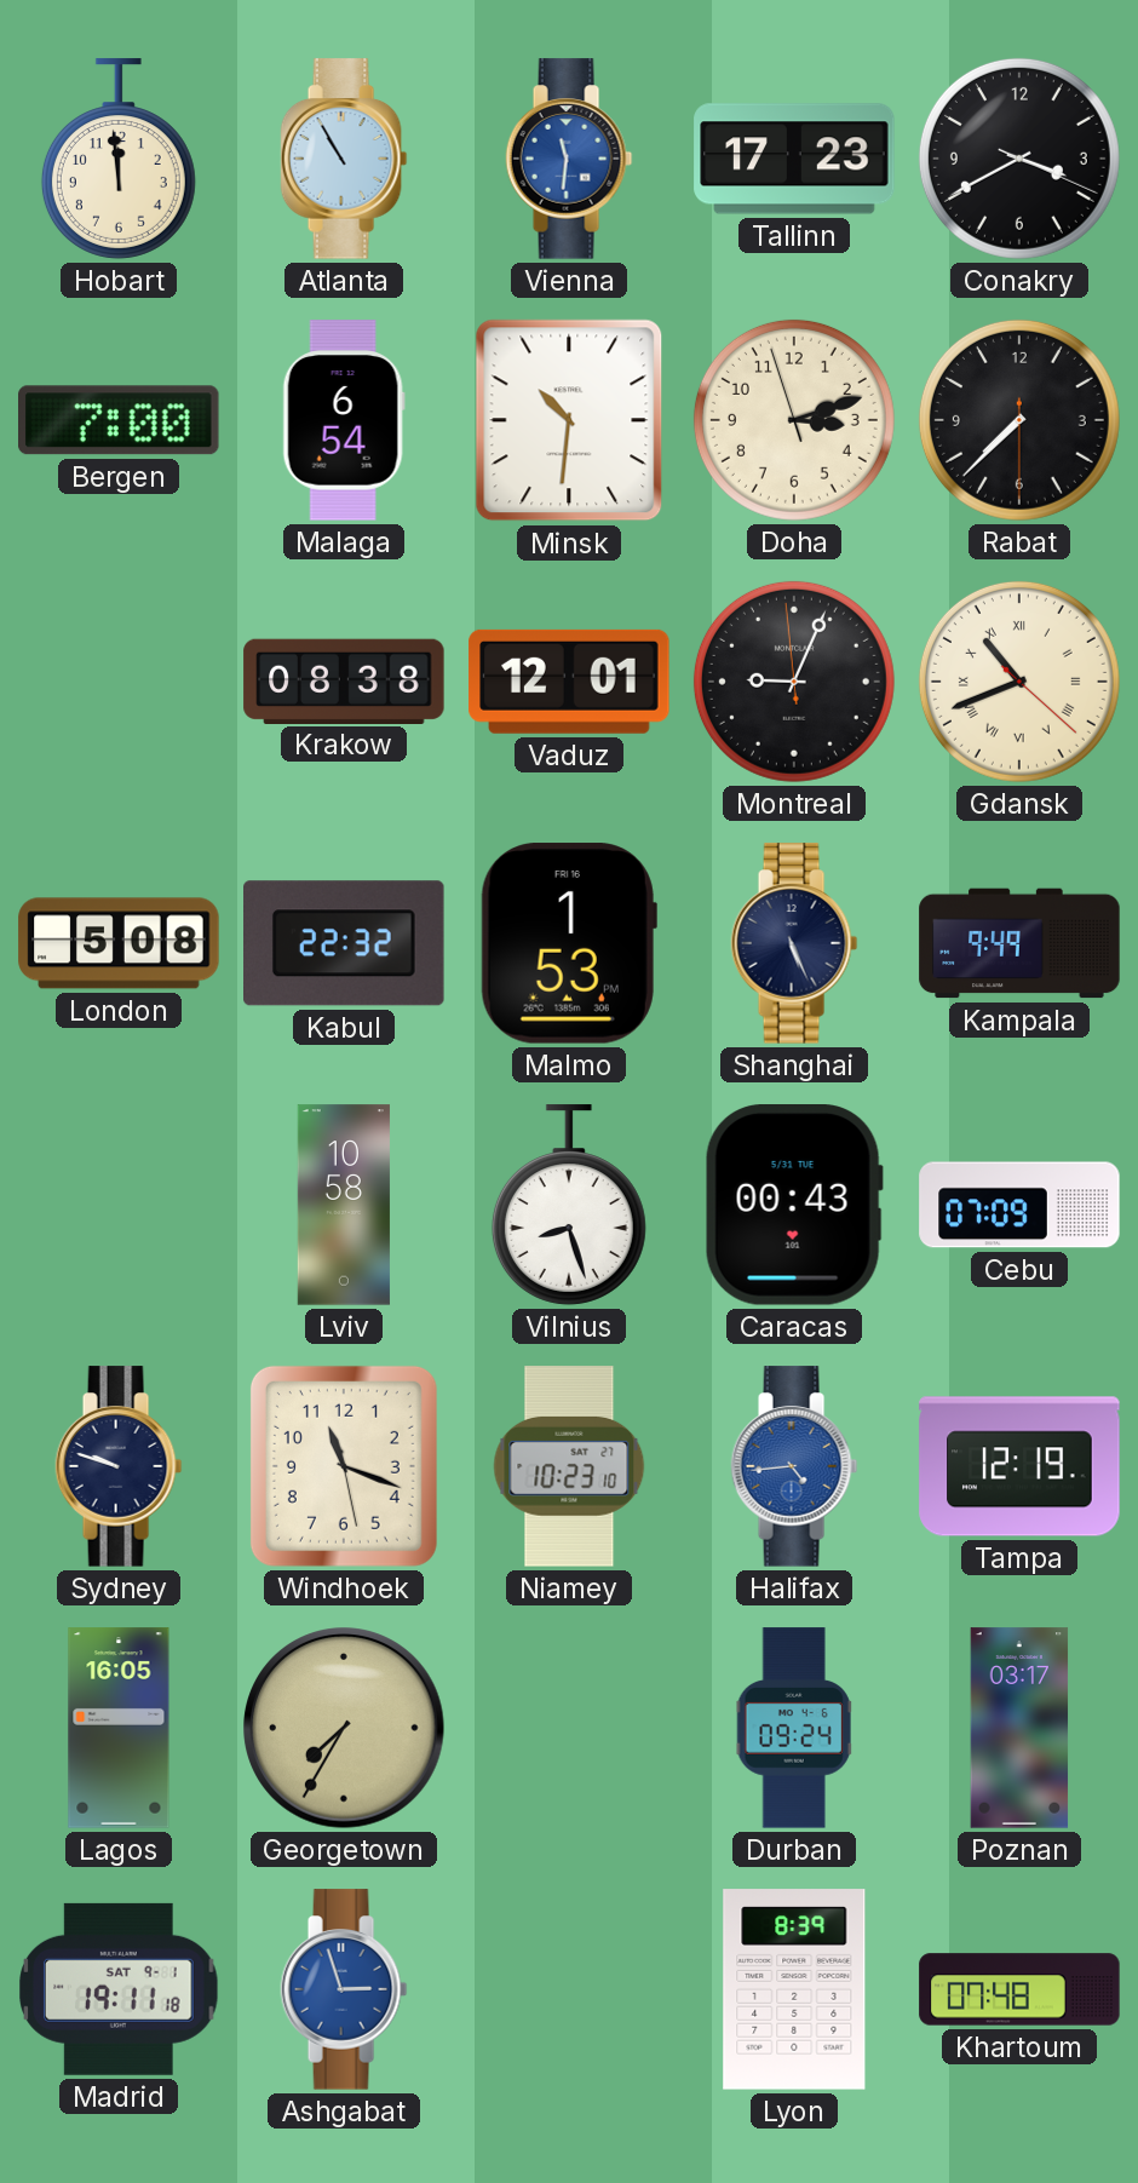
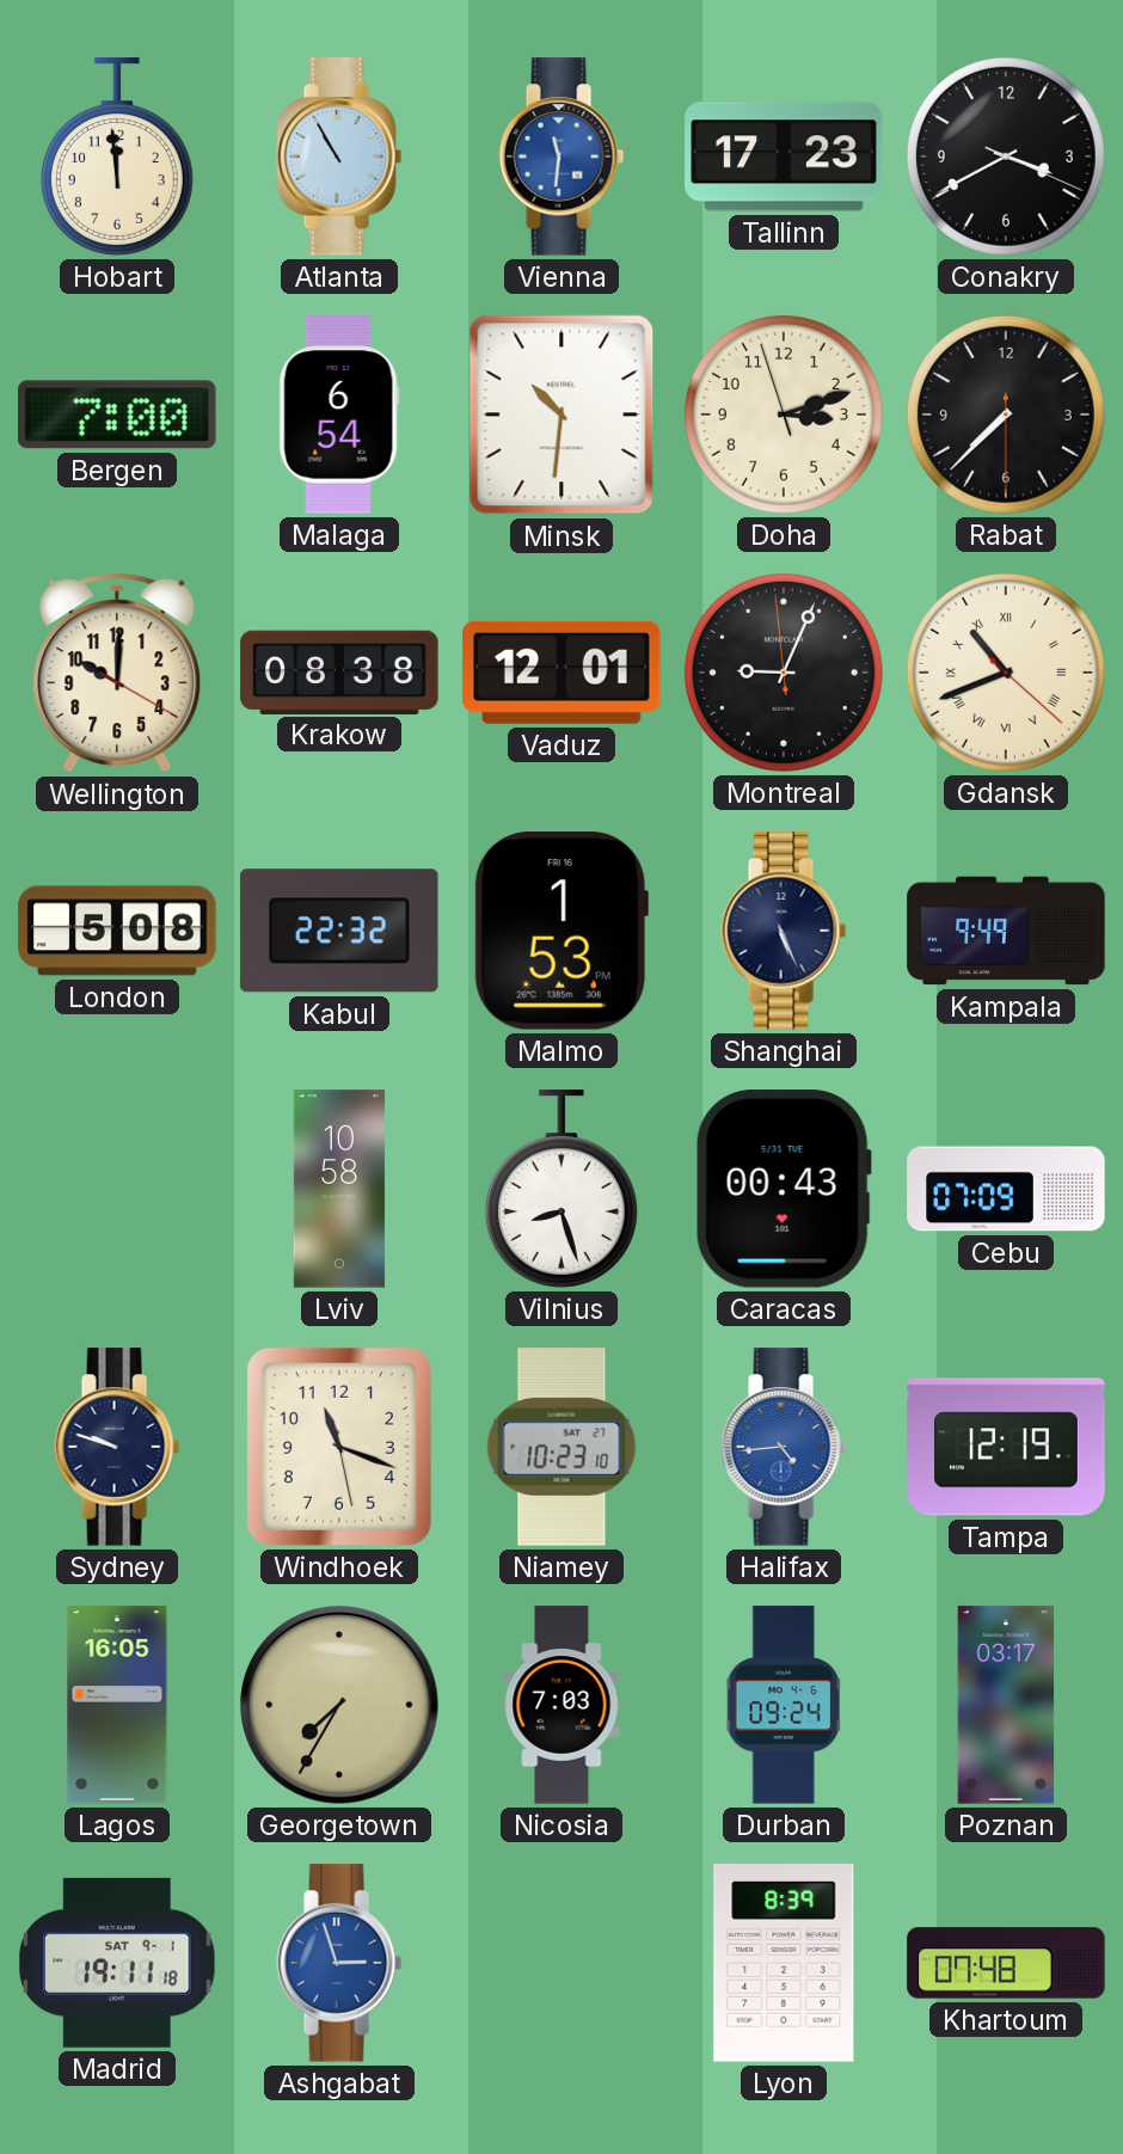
Wellington: none -> 10:00
Nicosia: none -> 7:03
